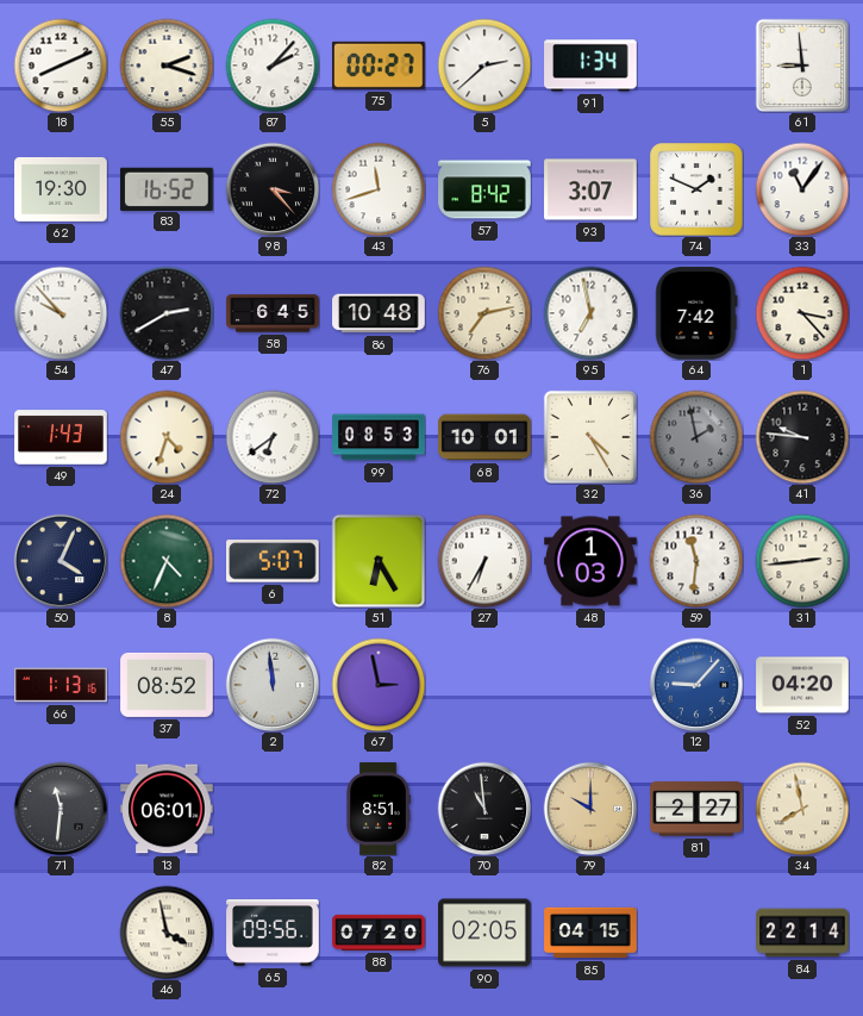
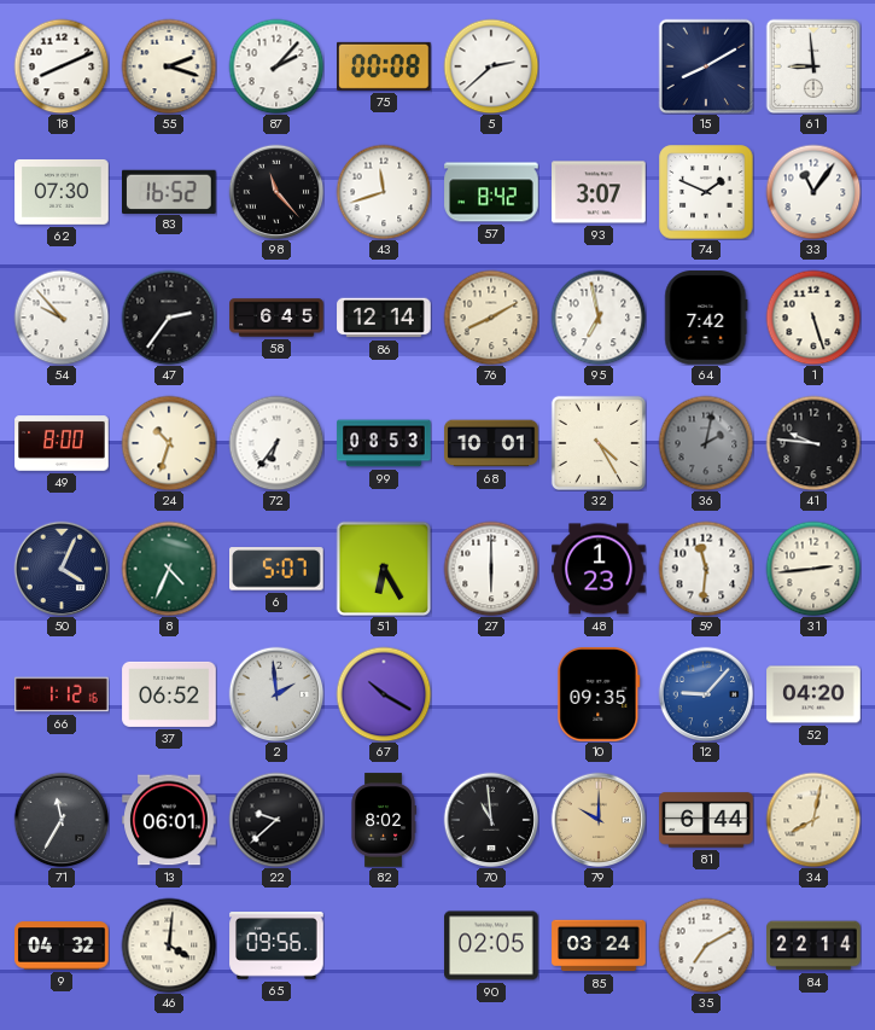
75: 00:27 -> 00:08
91: 1:34 -> none
15: none -> 8:10
62: 19:30 -> 07:30
98: 3:23 -> 11:23
47: 2:40 -> 2:36
86: 10:48 -> 12:14
76: 7:13 -> 8:10
1: 3:23 -> 5:27
49: 1:43 -> 8:00
24: 4:33 -> 10:33
72: 6:39 -> 6:36
36: 1:58 -> 2:02
27: 6:35 -> 6:00
48: 1:03 -> 1:23
66: 1:13 -> 1:12
37: 08:52 -> 06:52
2: 11:59 -> 1:59
67: 2:58 -> 10:20
10: none -> 09:35
71: 11:31 -> 11:35
22: none -> 9:38
82: 8:51 -> 8:02
81: 2:27 -> 6:44
34: 7:58 -> 8:02
9: none -> 04:32
46: 3:58 -> 4:01
88: 07:20 -> none
85: 04:15 -> 03:24
35: none -> 7:10
